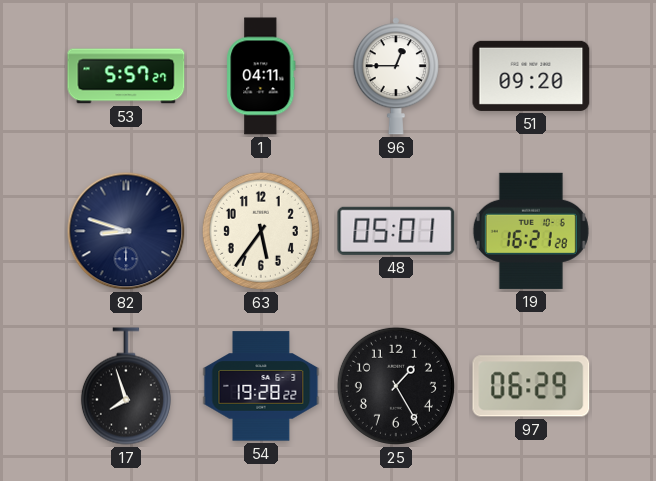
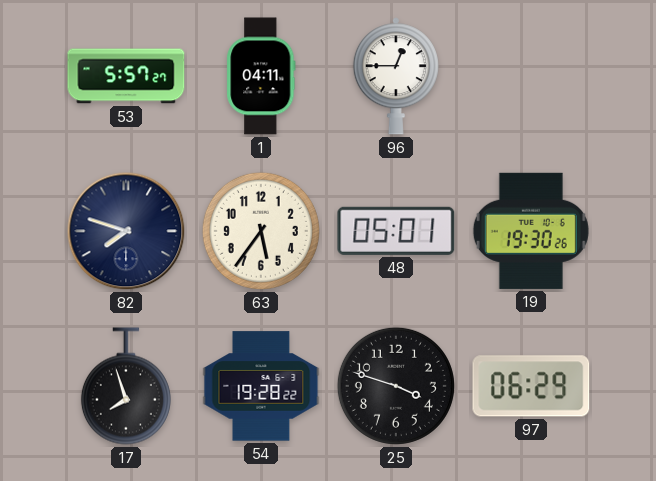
51: 09:20 -> none
82: 8:48 -> 7:48
19: 16:21 -> 19:30
25: 1:25 -> 3:48
